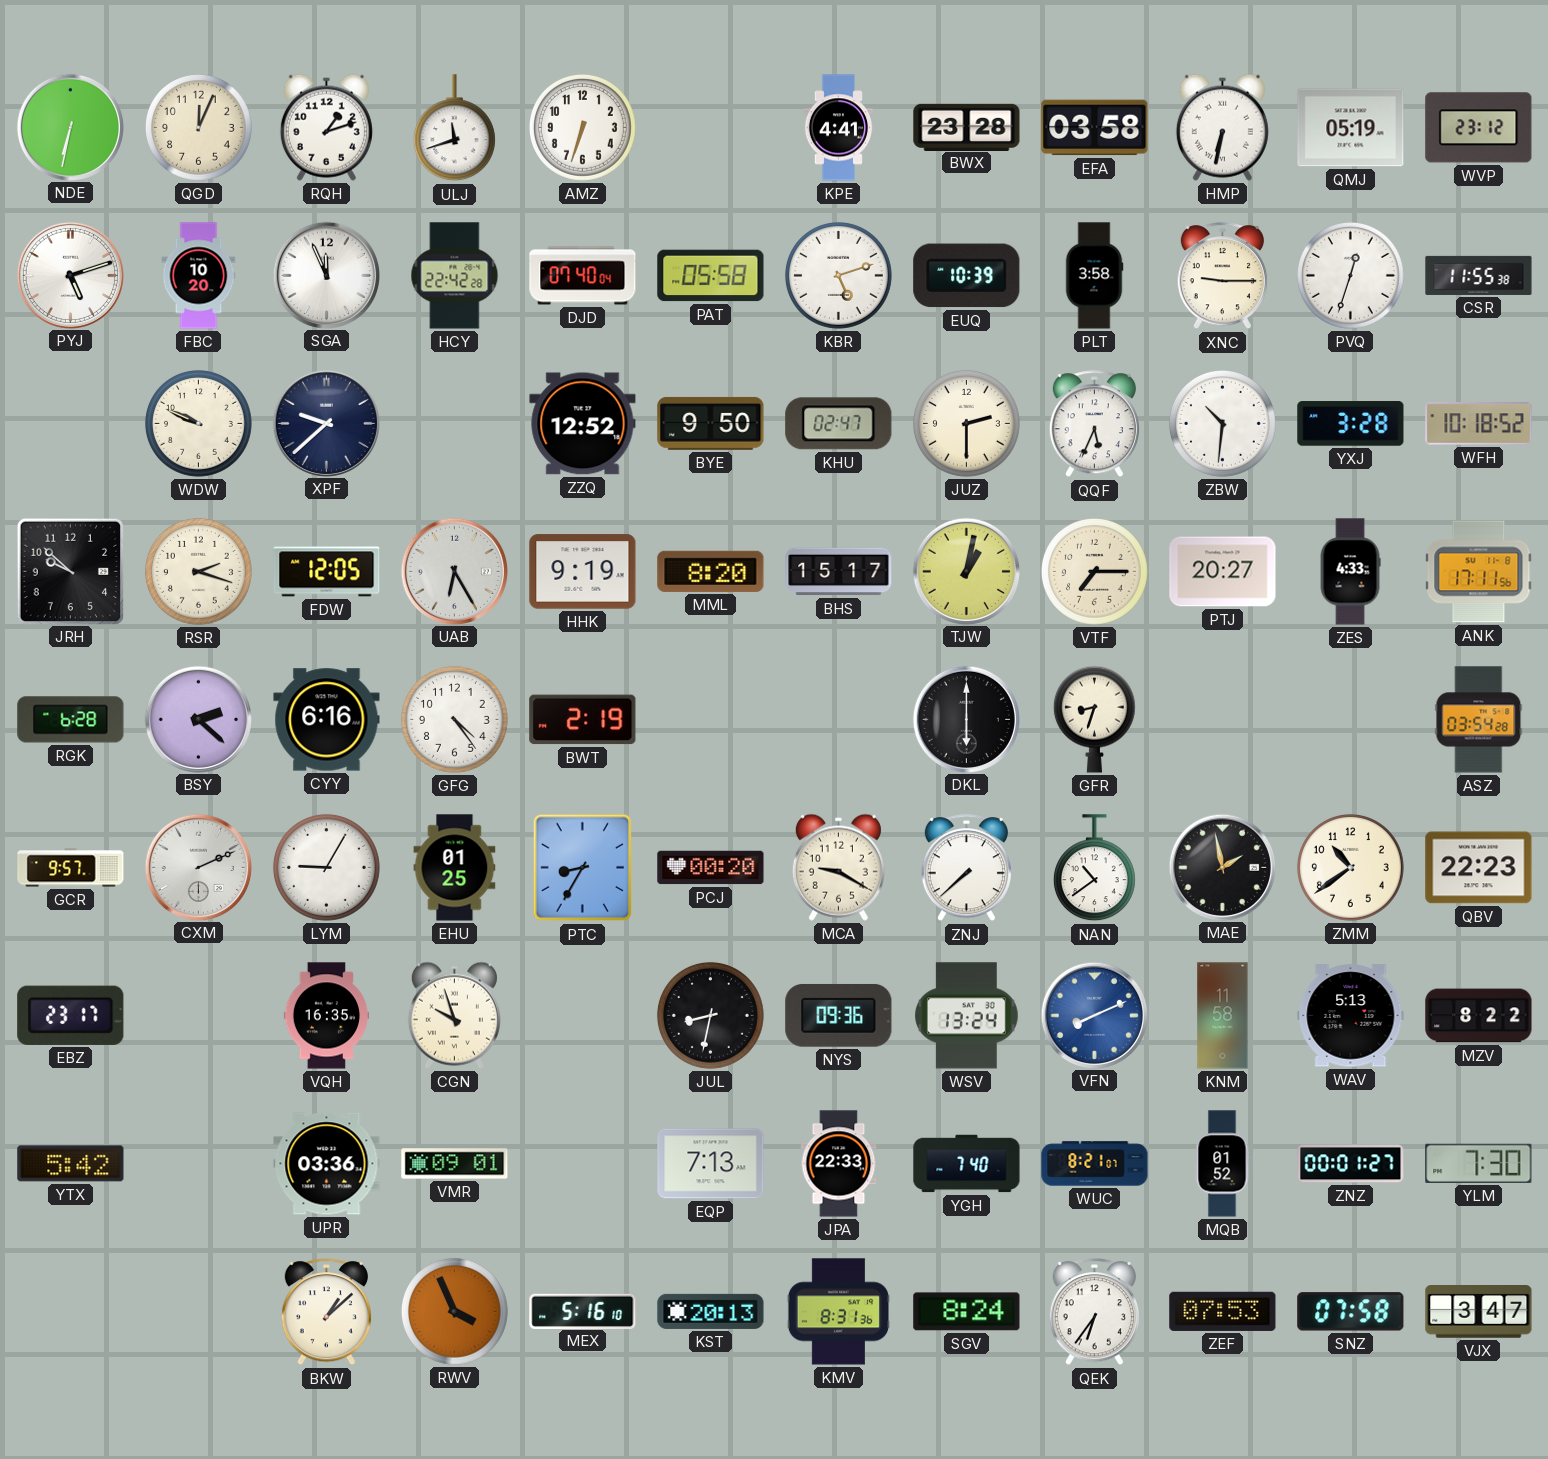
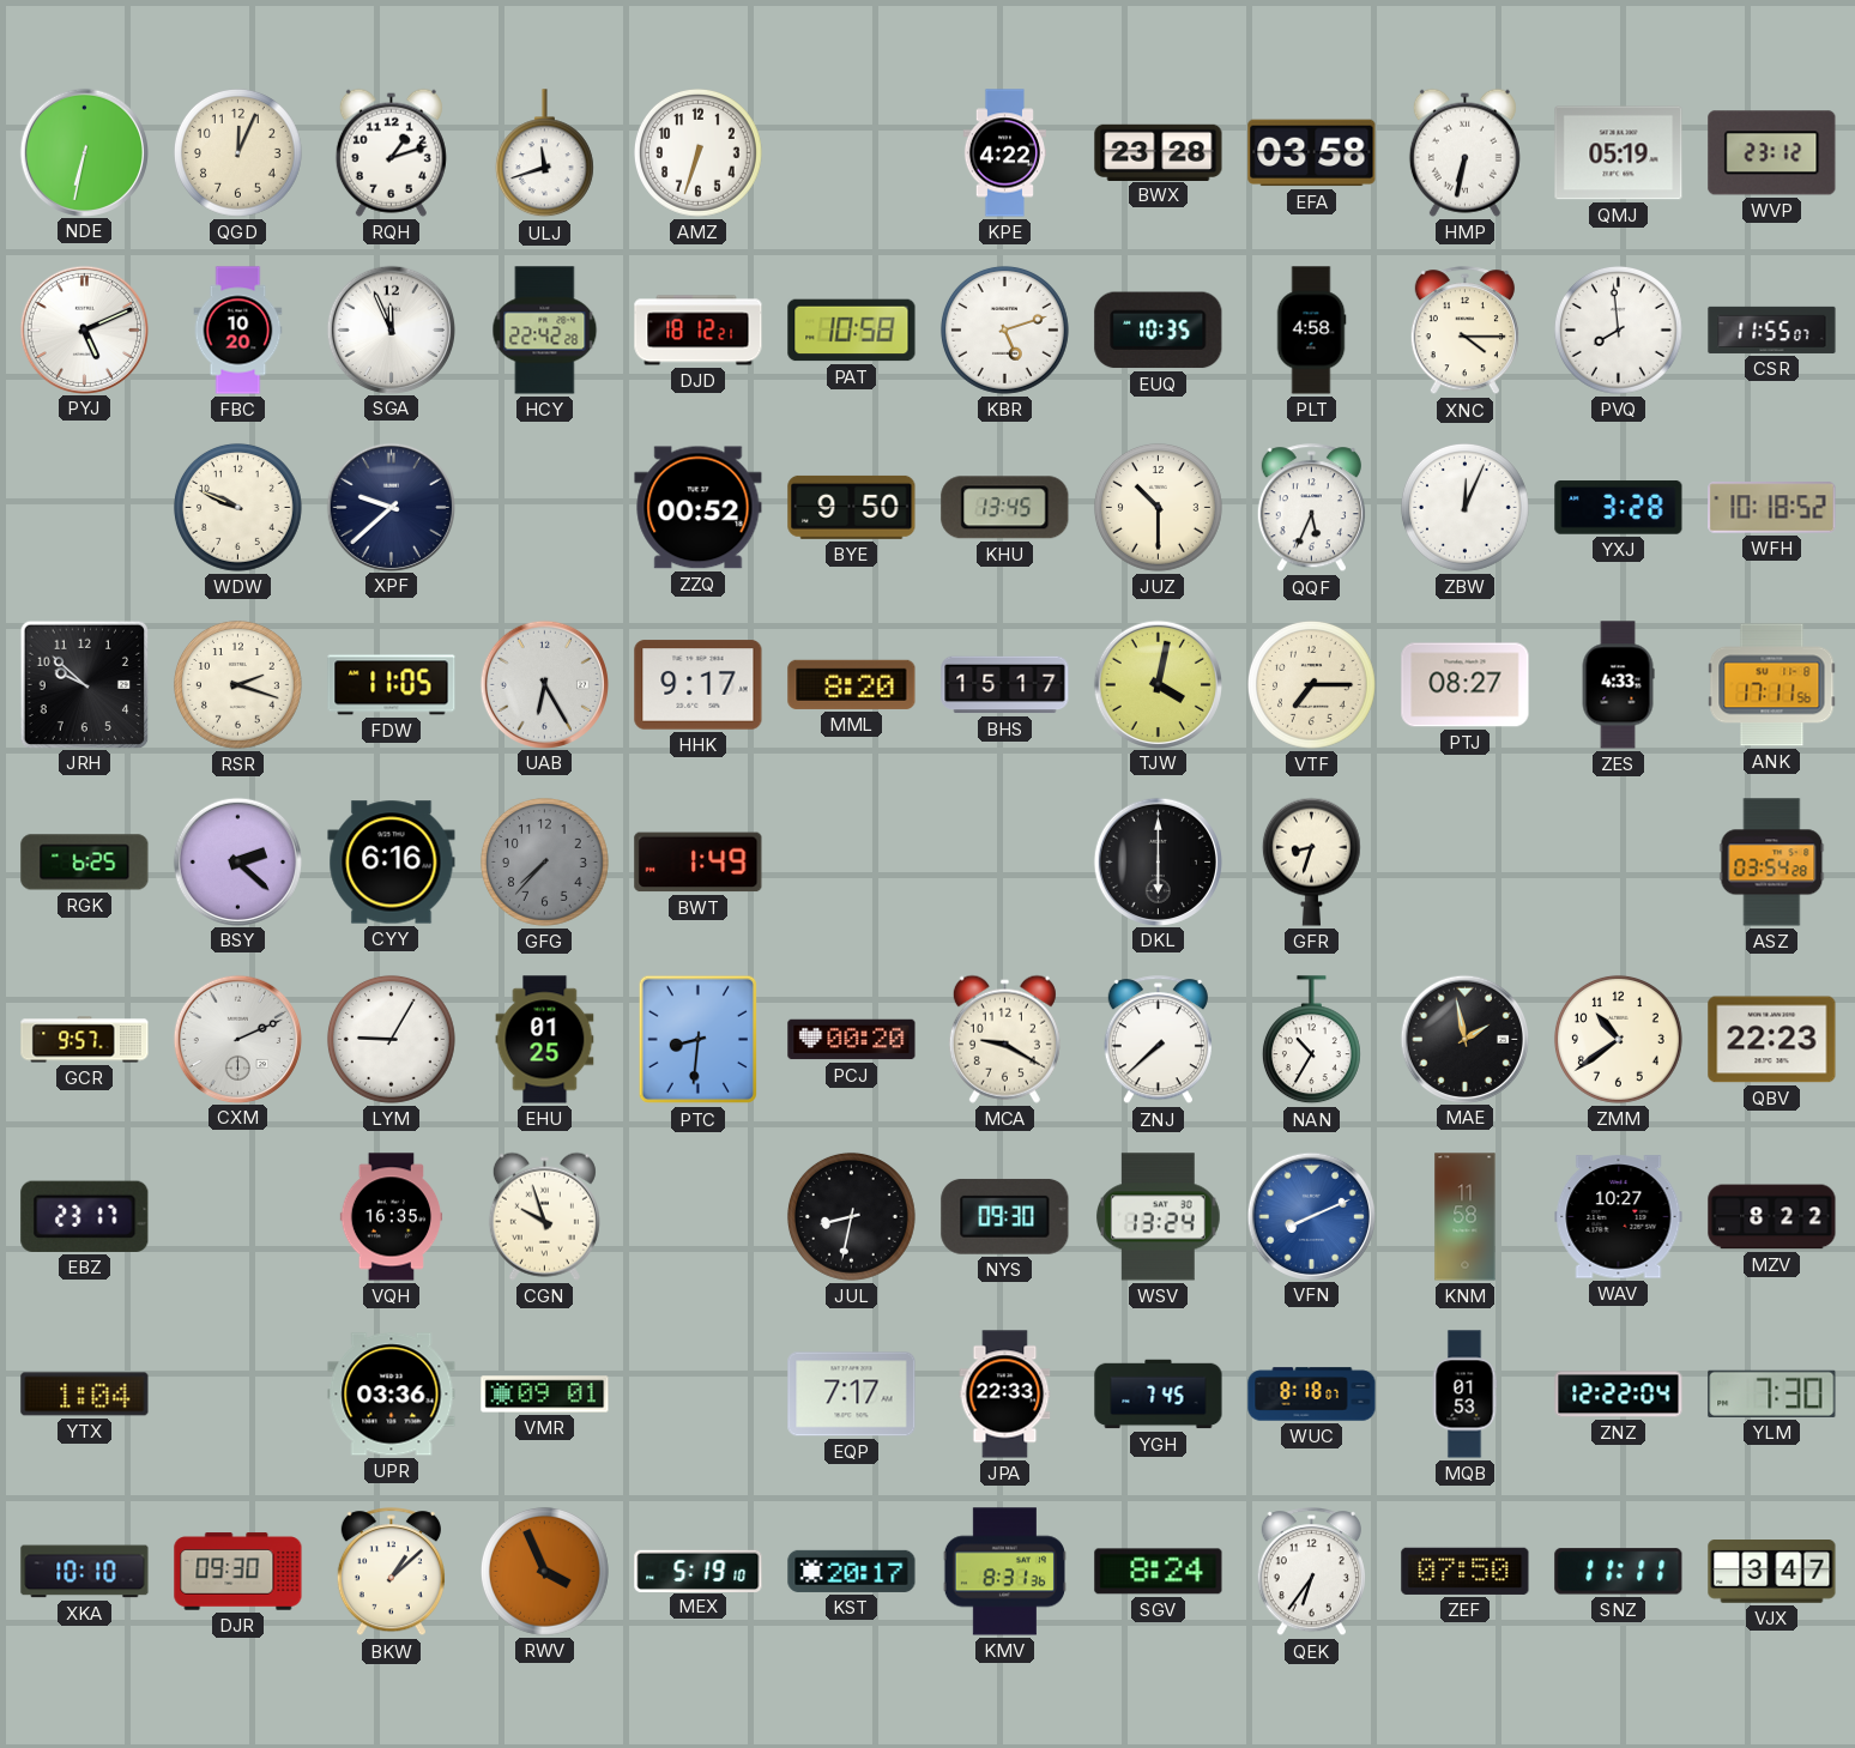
KPE: 4:41 -> 4:22
PYJ: 5:12 -> 5:11
DJD: 07:40 -> 18:12
PAT: 05:58 -> 10:58
EUQ: 10:39 -> 10:35
PLT: 3:58 -> 4:58
XNC: 9:15 -> 4:15
PVQ: 12:33 -> 7:59
CSR: 11:55:38 -> 11:55:07
ZZQ: 12:52 -> 00:52
KHU: 02:47 -> 13:45
JUZ: 2:30 -> 10:30
ZBW: 10:31 -> 12:04
FDW: 12:05 -> 11:05
HHK: 9:19 -> 9:17
TJW: 1:02 -> 4:02
PTJ: 20:27 -> 08:27
RGK: 6:28 -> 6:25
GFG: 4:24 -> 7:37
GFG dial: white -> grey
BWT: 2:19 -> 1:49
PTC: 8:35 -> 8:31
NAN: 10:39 -> 10:35
NYS: 09:36 -> 09:30
WAV: 5:13 -> 10:27
YTX: 5:42 -> 1:04
EQP: 7:13 -> 7:17
YGH: 7:40 -> 7:45
WUC: 8:21 -> 8:18
MQB: 01:52 -> 01:53
ZNZ: 00:01 -> 12:22
XKA: none -> 10:10
DJR: none -> 09:30
MEX: 5:16 -> 5:19
KST: 20:13 -> 20:17
ZEF: 07:53 -> 07:50
SNZ: 07:58 -> 11:11
